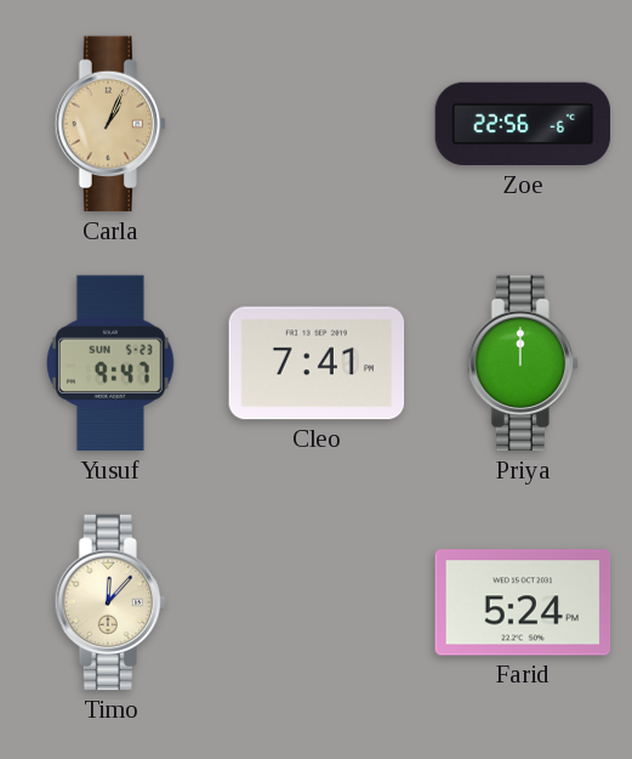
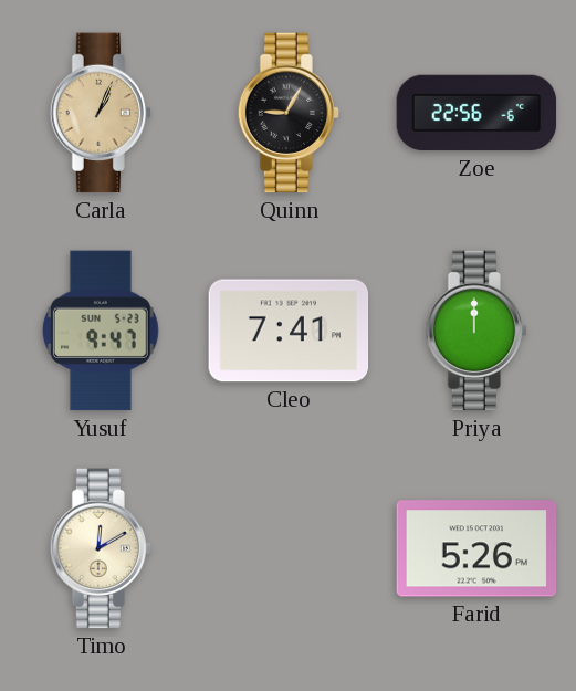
Quinn: none -> 9:05
Timo: 12:07 -> 12:10
Farid: 5:24 -> 5:26
